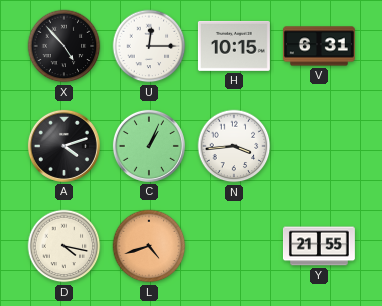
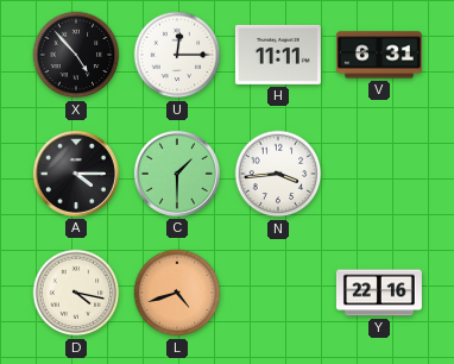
H: 10:15 -> 11:11
A: 4:12 -> 4:15
C: 1:04 -> 1:30
Y: 21:55 -> 22:16
